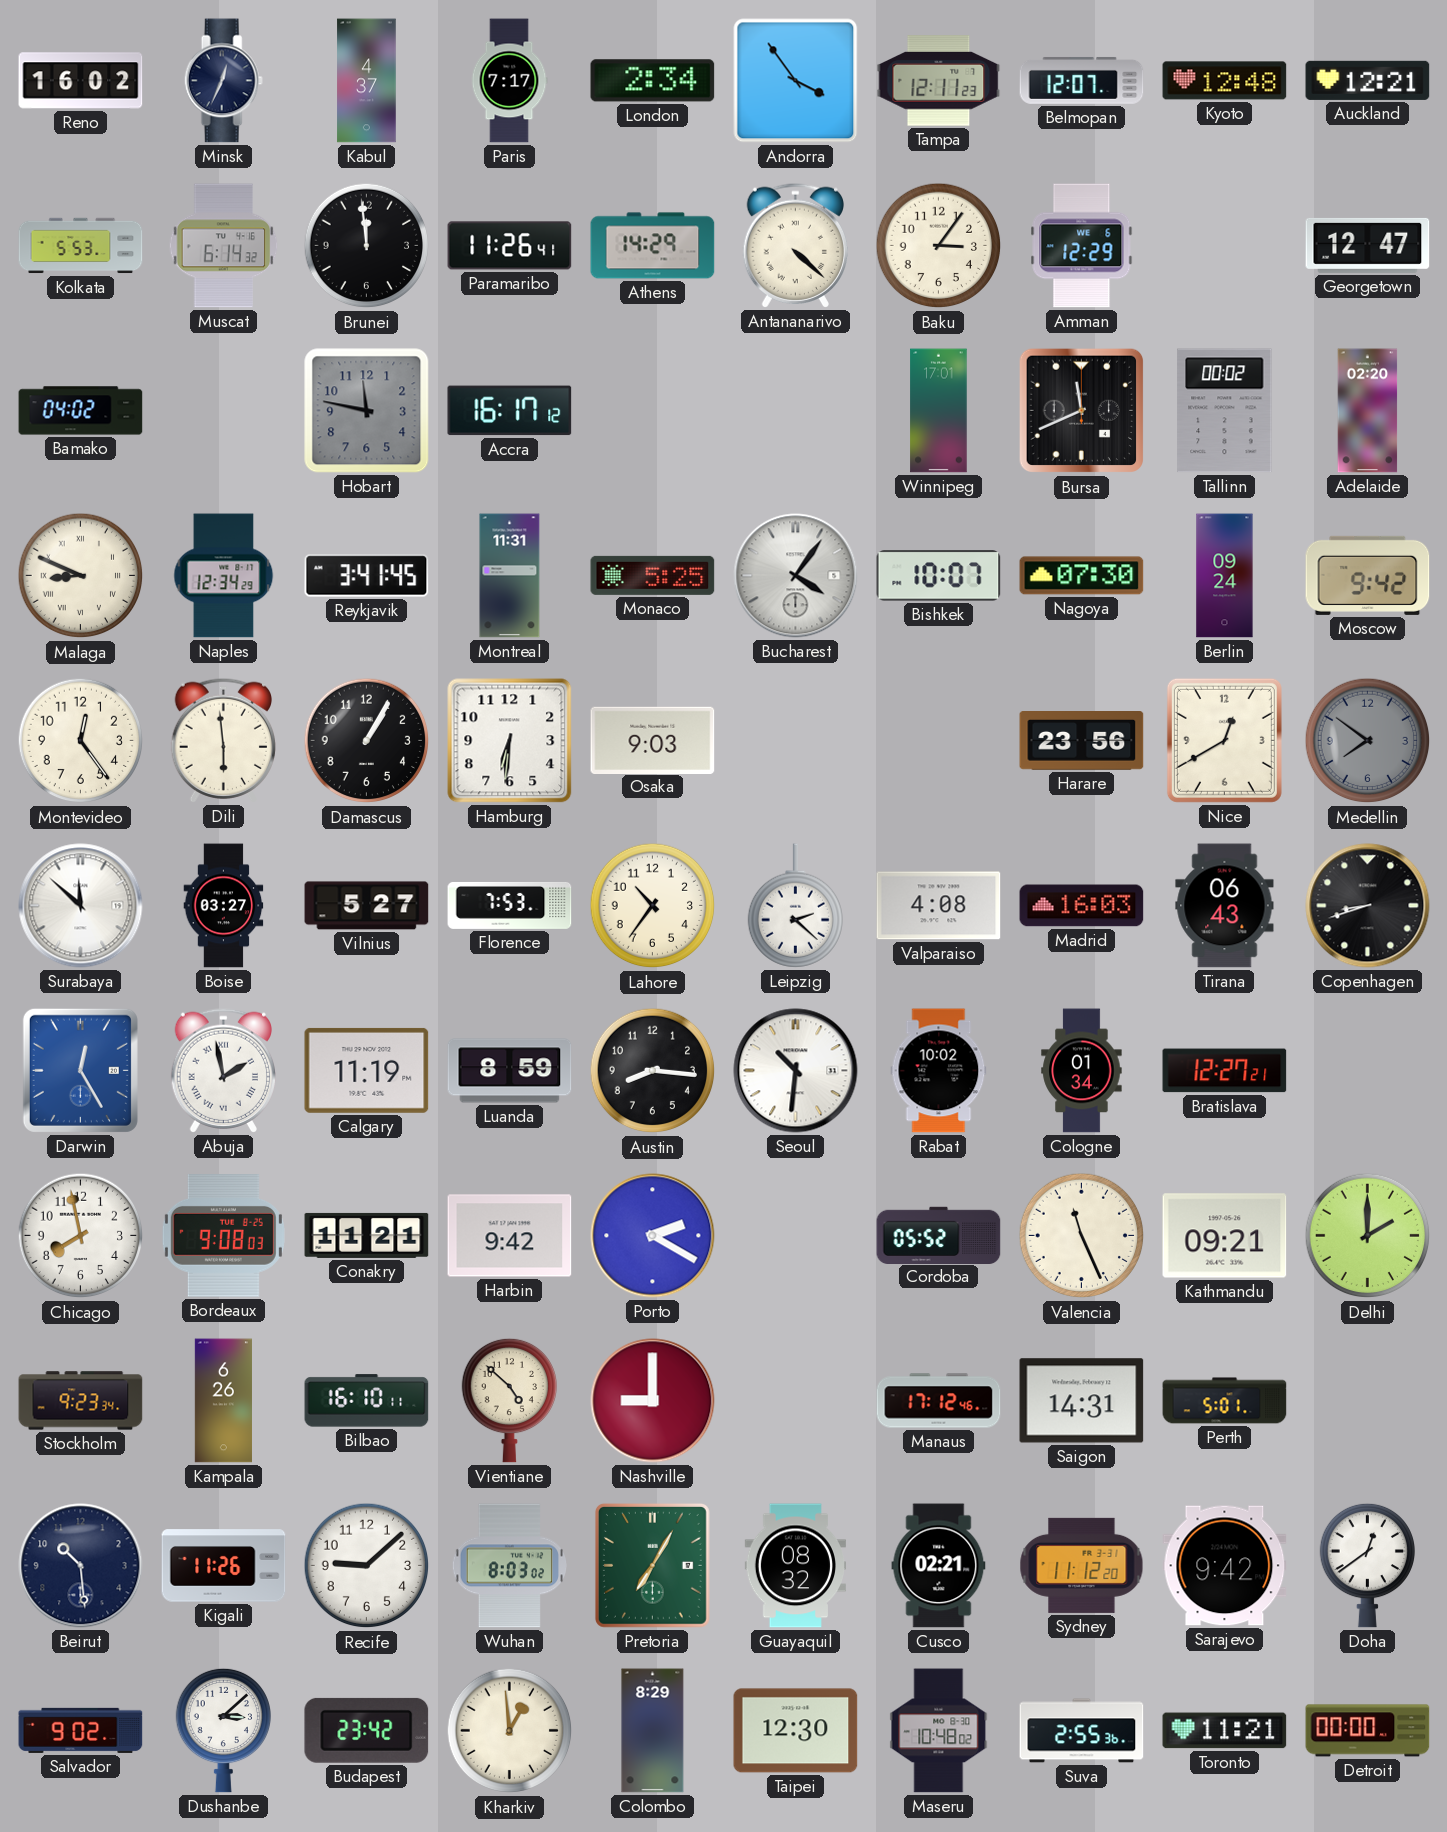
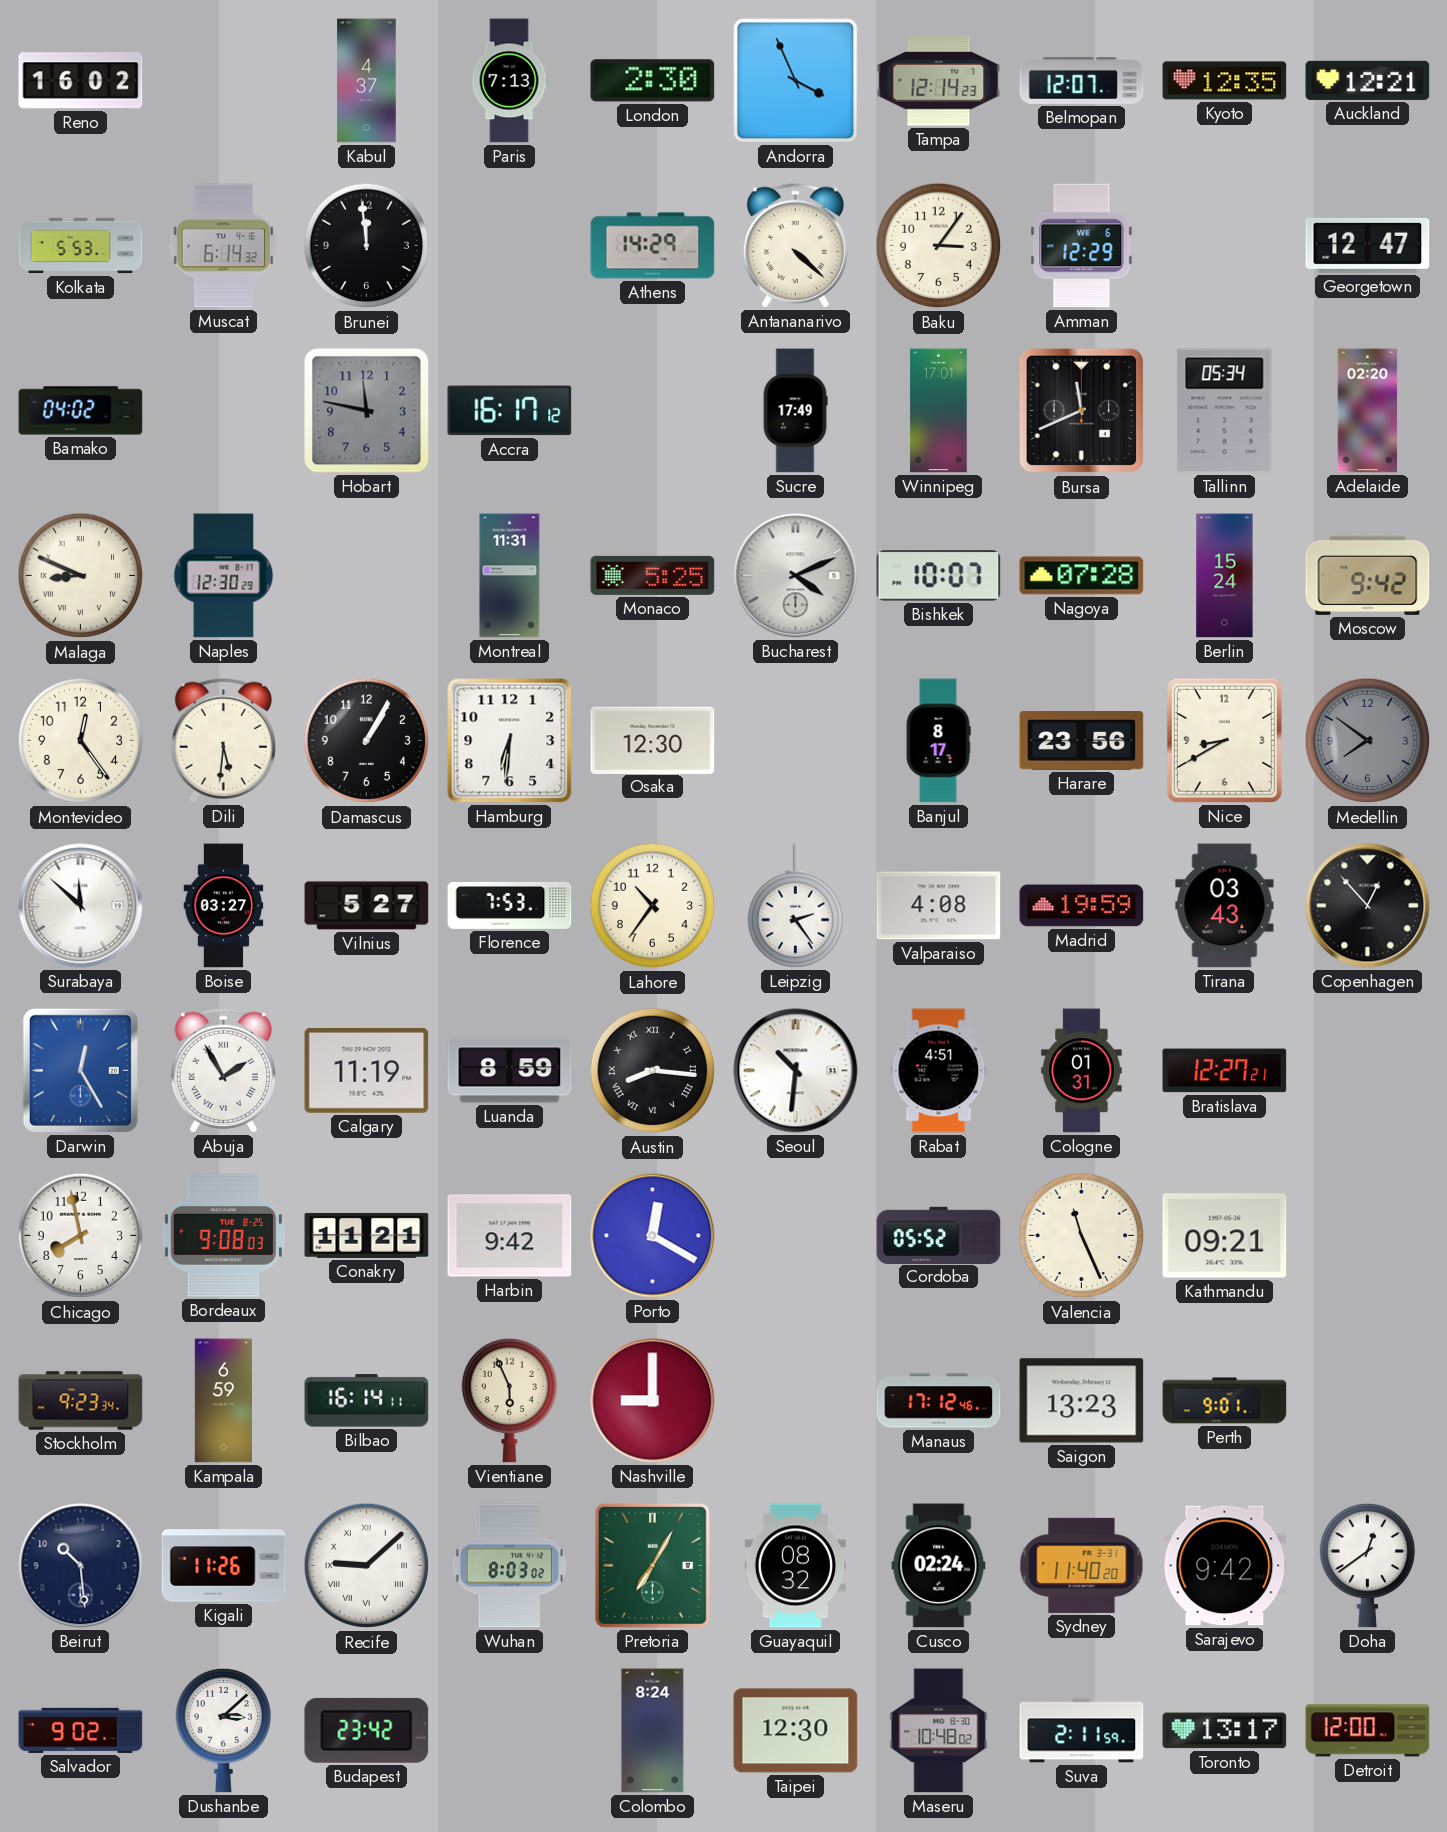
Minsk: 12:34 -> none
Paris: 7:17 -> 7:13
London: 2:34 -> 2:30
Andorra: 3:54 -> 3:56
Tampa: 12:11 -> 12:14
Kyoto: 12:48 -> 12:35
Paramaribo: 11:26 -> none
Sucre: none -> 17:49
Tallinn: 00:02 -> 05:34
Naples: 12:34 -> 12:30
Reykjavik: 3:41 -> none
Bucharest: 4:06 -> 4:11
Nagoya: 07:30 -> 07:28
Berlin: 09:24 -> 15:24
Dili: 5:59 -> 5:31
Osaka: 9:03 -> 12:30
Banjul: none -> 8:17
Nice: 12:40 -> 8:40
Leipzig: 2:22 -> 2:24
Madrid: 16:03 -> 19:59
Tirana: 06:43 -> 03:43
Copenhagen: 8:42 -> 12:53
Abuja: 1:58 -> 1:55
Austin numerals: Arabic -> Roman
Rabat: 10:02 -> 4:51
Cologne: 01:34 -> 01:31
Porto: 2:20 -> 12:20
Delhi: 2:00 -> none
Kampala: 6:26 -> 6:59
Bilbao: 16:10 -> 16:14
Vientiane: 4:52 -> 5:56
Saigon: 14:31 -> 13:23
Perth: 5:01 -> 9:01
Recife numerals: Arabic -> Roman
Cusco: 02:21 -> 02:24
Sydney: 11:12 -> 11:40
Kharkiv: 12:59 -> none
Colombo: 8:29 -> 8:24
Suva: 2:55 -> 2:11
Toronto: 11:21 -> 13:17
Detroit: 00:00 -> 12:00
